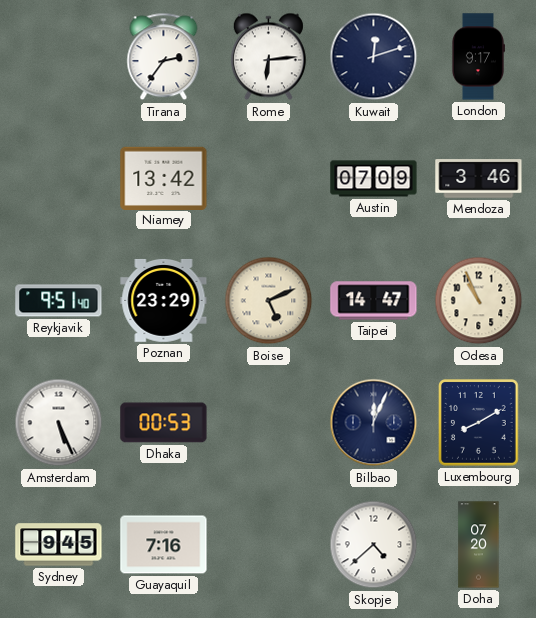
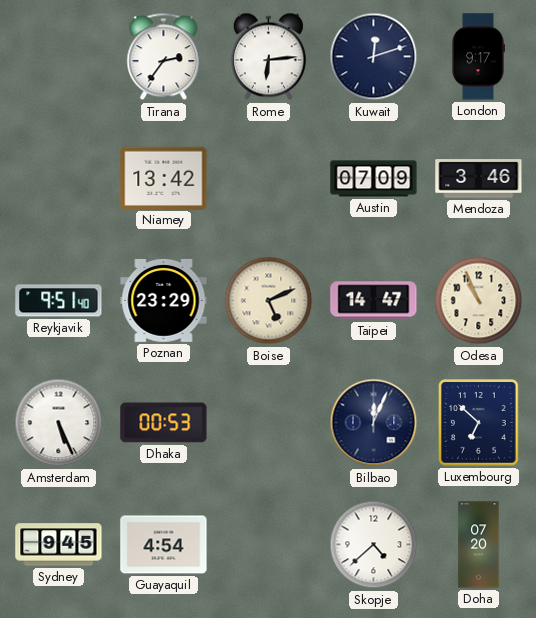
Luxembourg: 8:10 -> 6:52
Guayaquil: 7:16 -> 4:54
